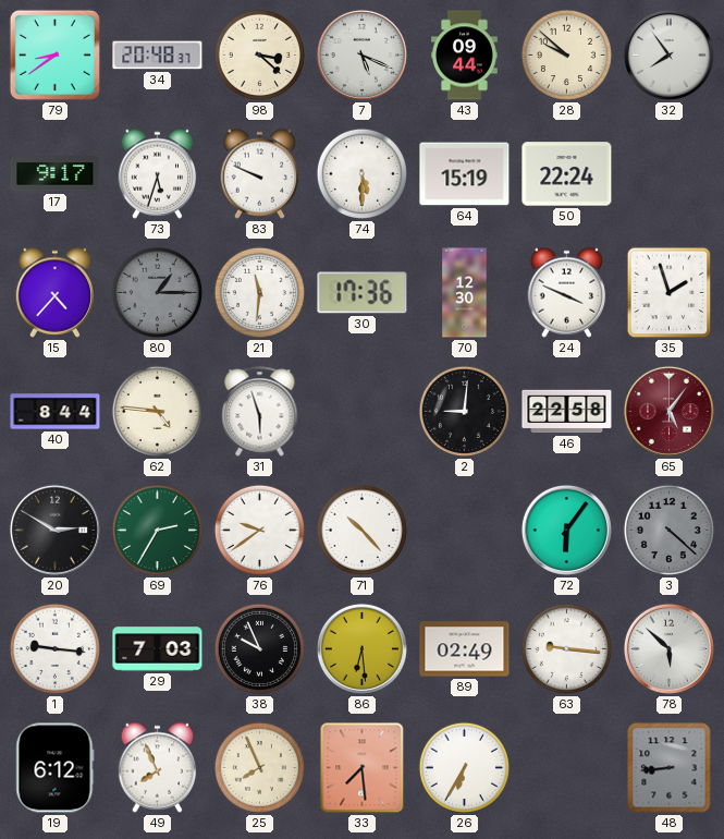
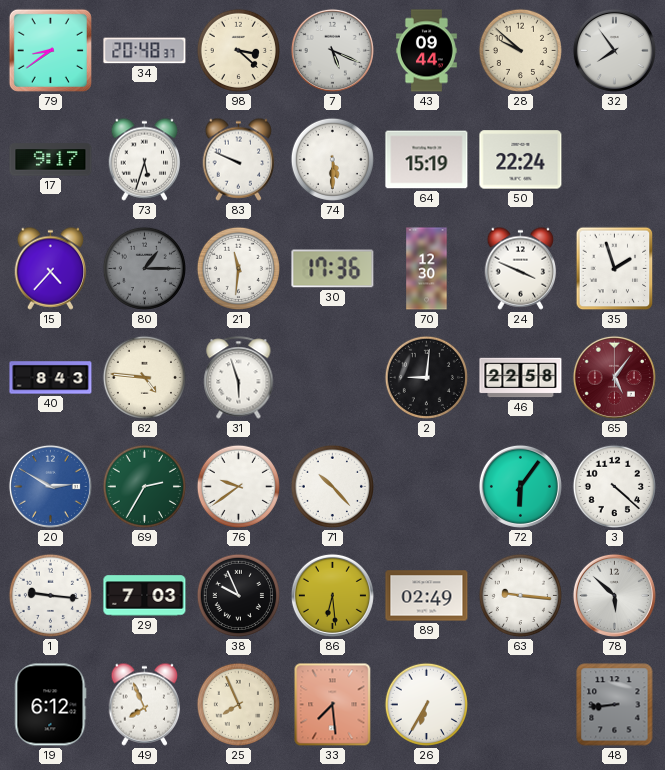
40: 8:44 -> 8:43
20 dial: black -> blue
3 dial: grey -> white
